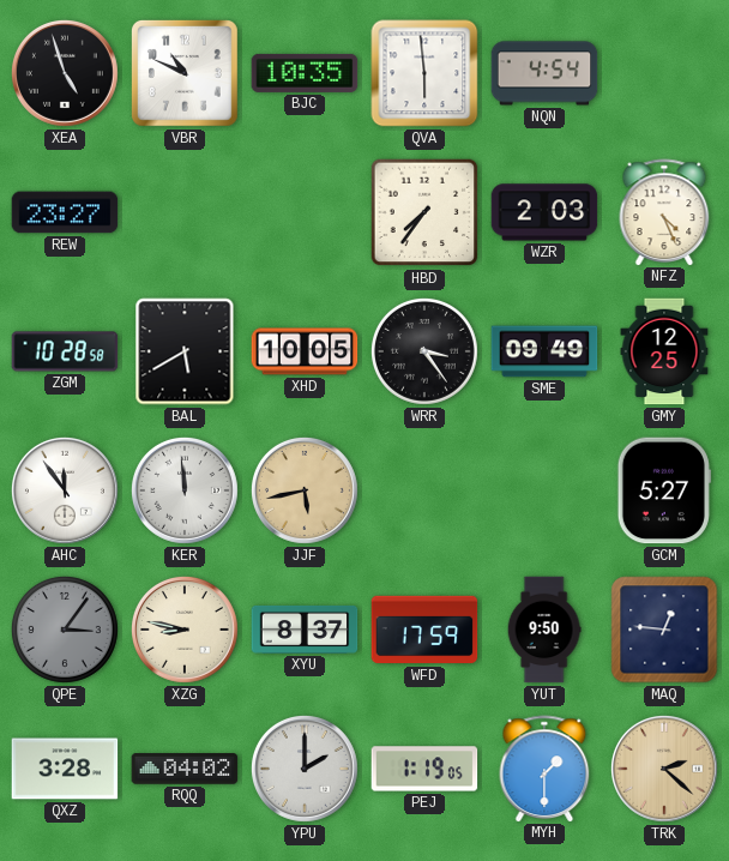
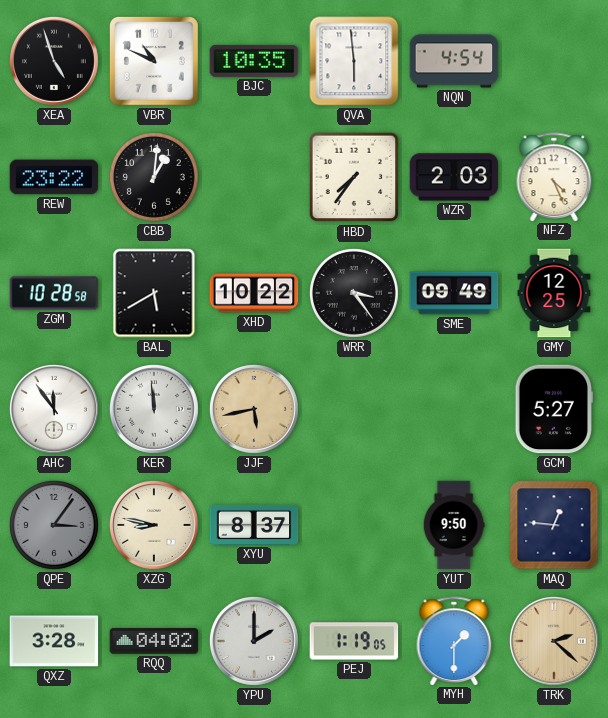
REW: 23:27 -> 23:22
CBB: none -> 1:01
XHD: 10:05 -> 10:22
WFD: 17:59 -> none
